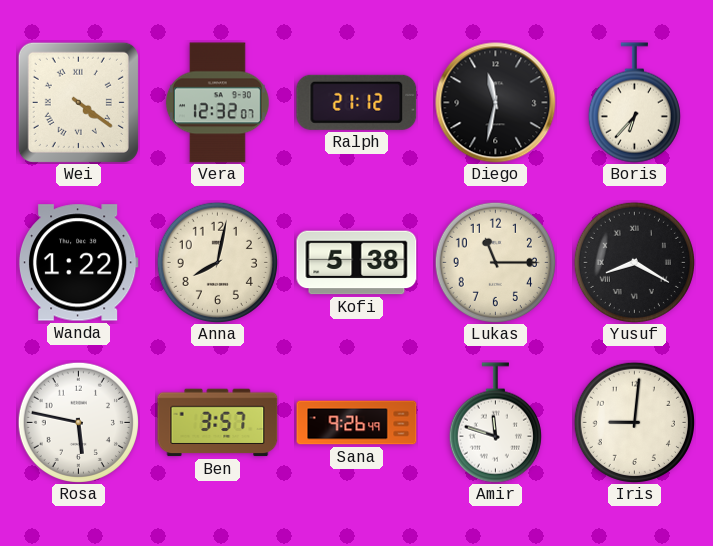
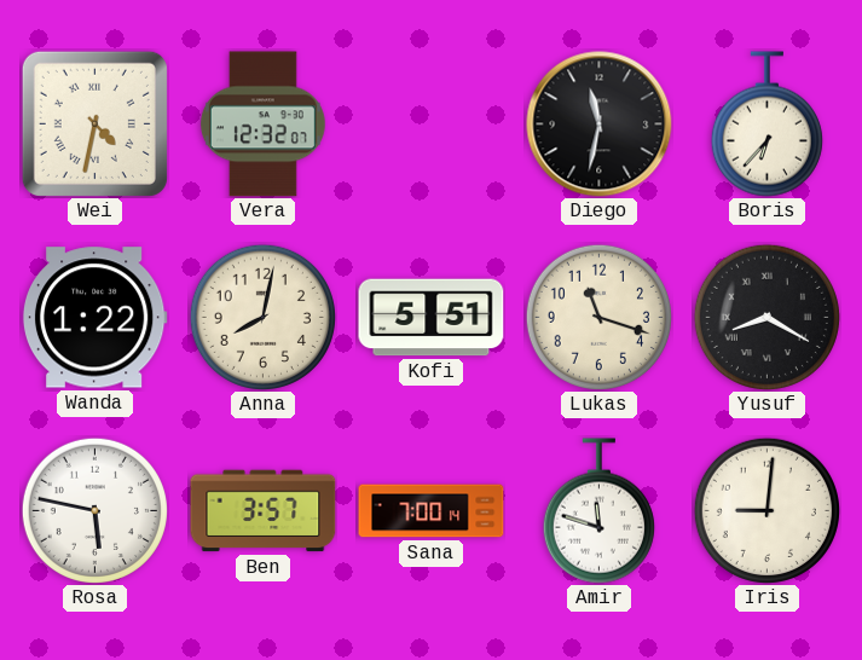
Wei: 4:21 -> 4:32
Ralph: 21:12 -> none
Kofi: 5:38 -> 5:51
Lukas: 11:15 -> 11:18
Sana: 9:26 -> 7:00
